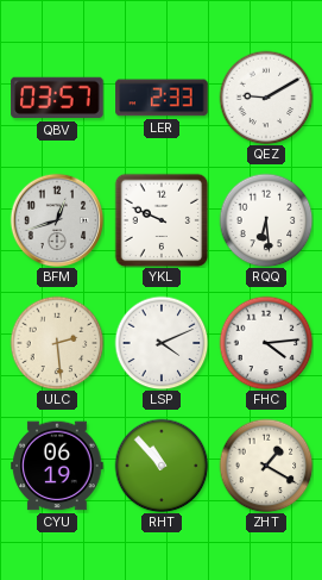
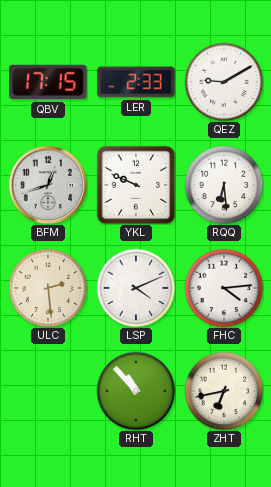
QBV: 03:57 -> 17:15
CYU: 06:19 -> none
ZHT: 1:20 -> 6:43
